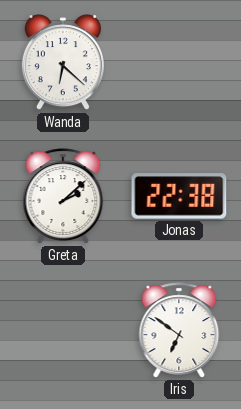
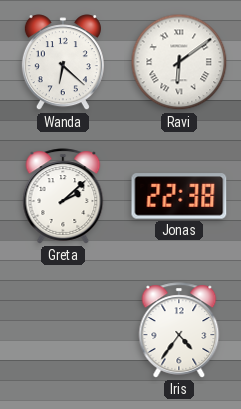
Ravi: none -> 6:09
Iris: 6:51 -> 4:36
